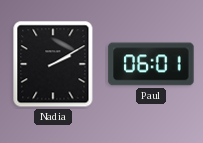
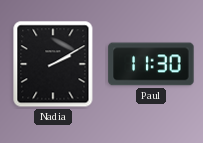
Paul: 06:01 -> 11:30
